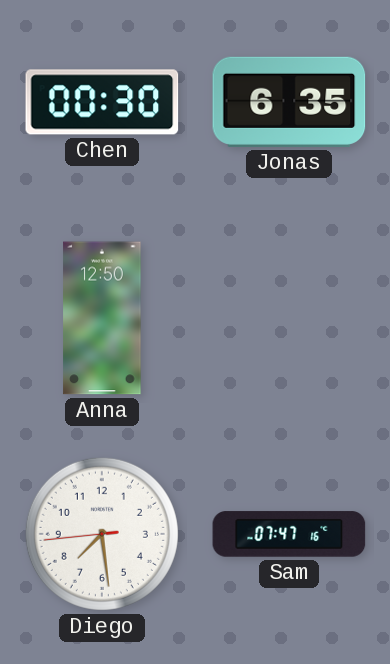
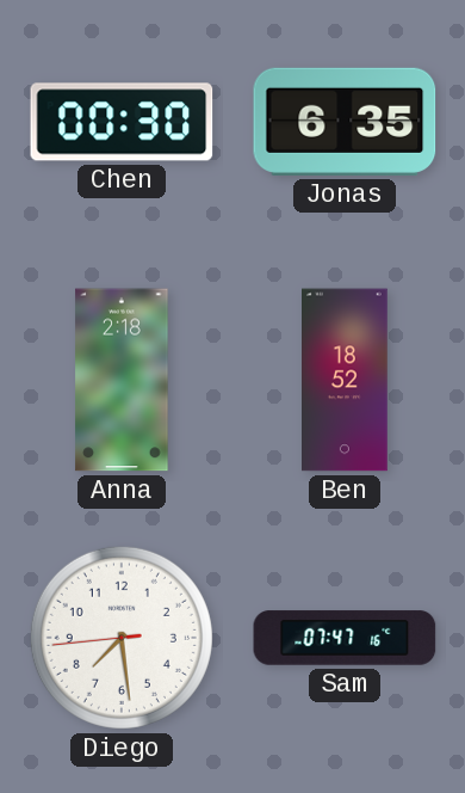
Anna: 12:50 -> 2:18
Ben: none -> 18:52
